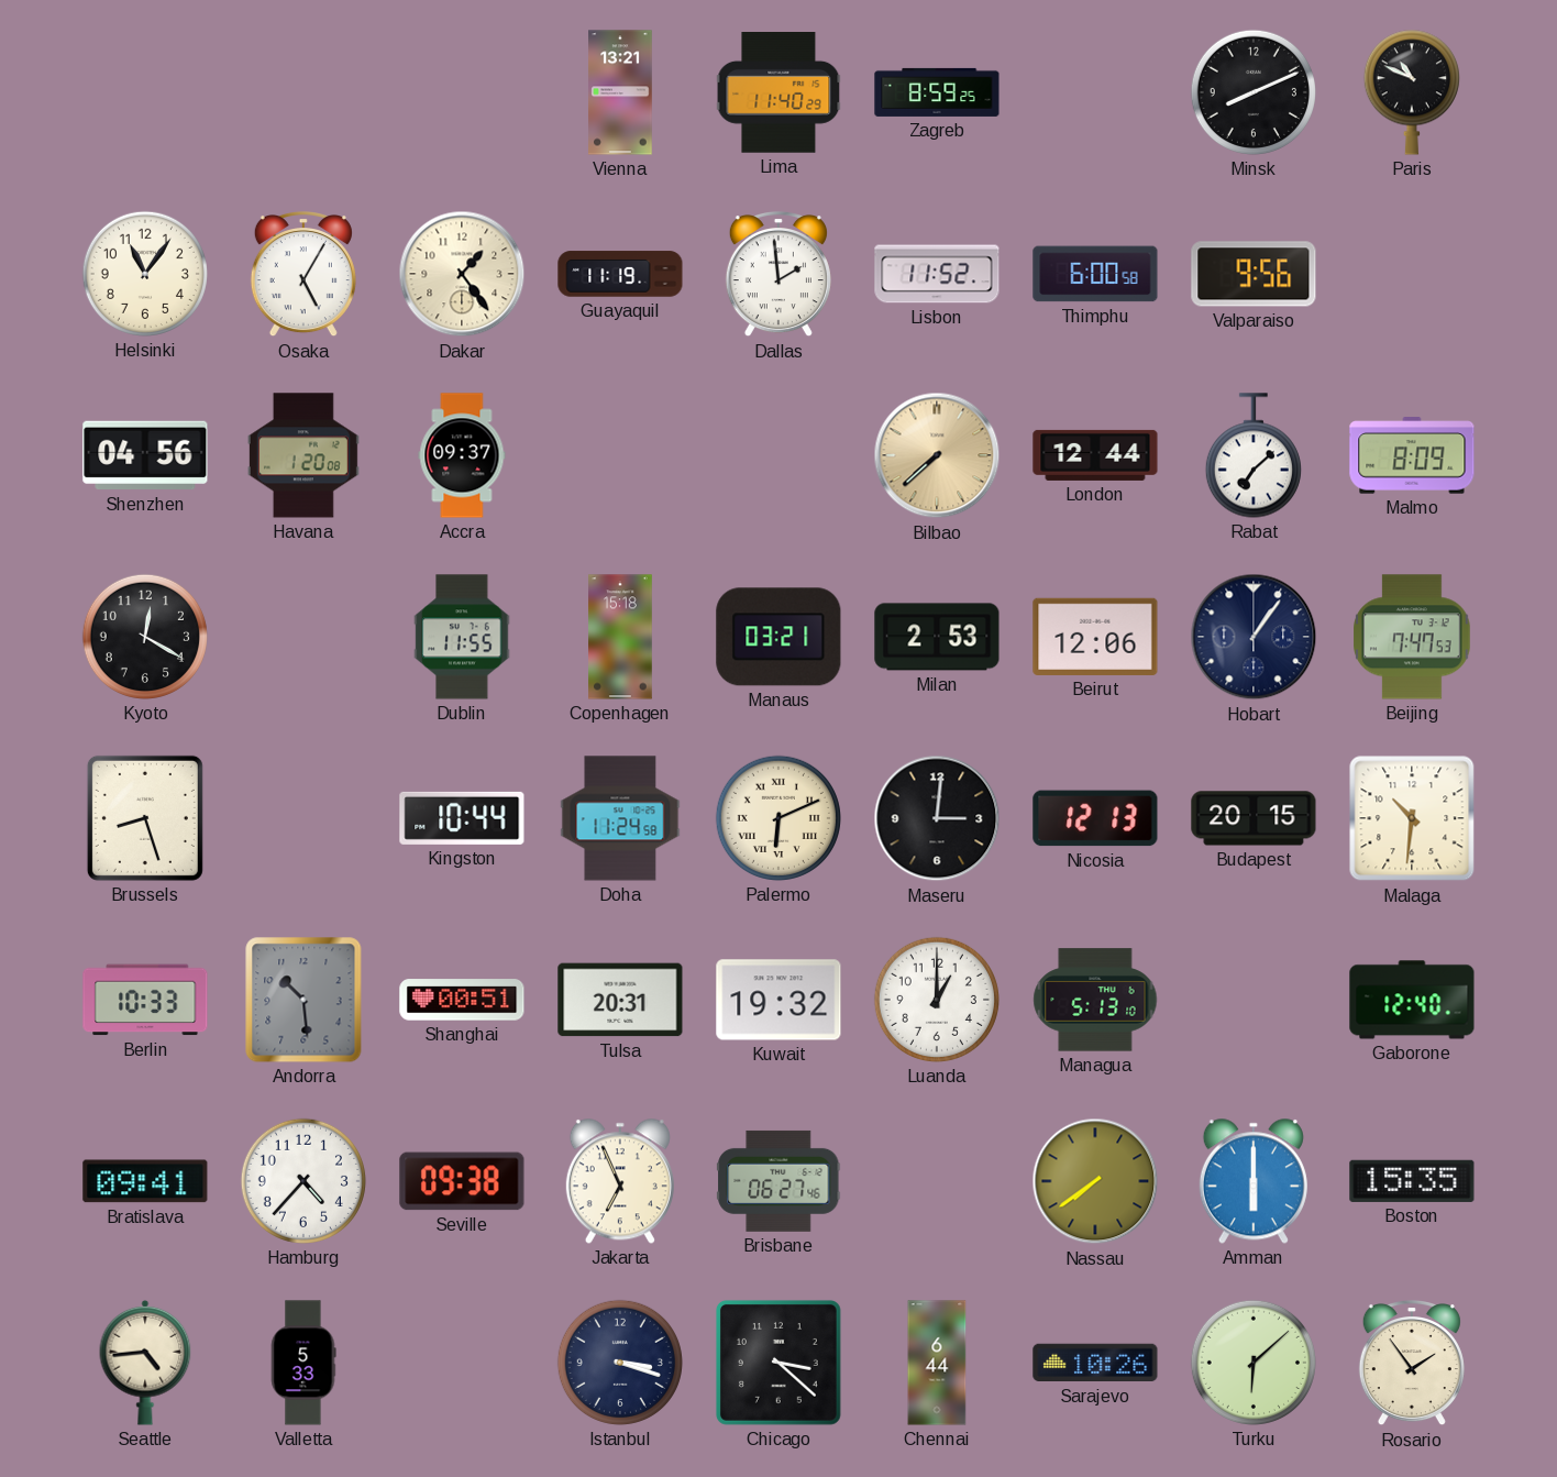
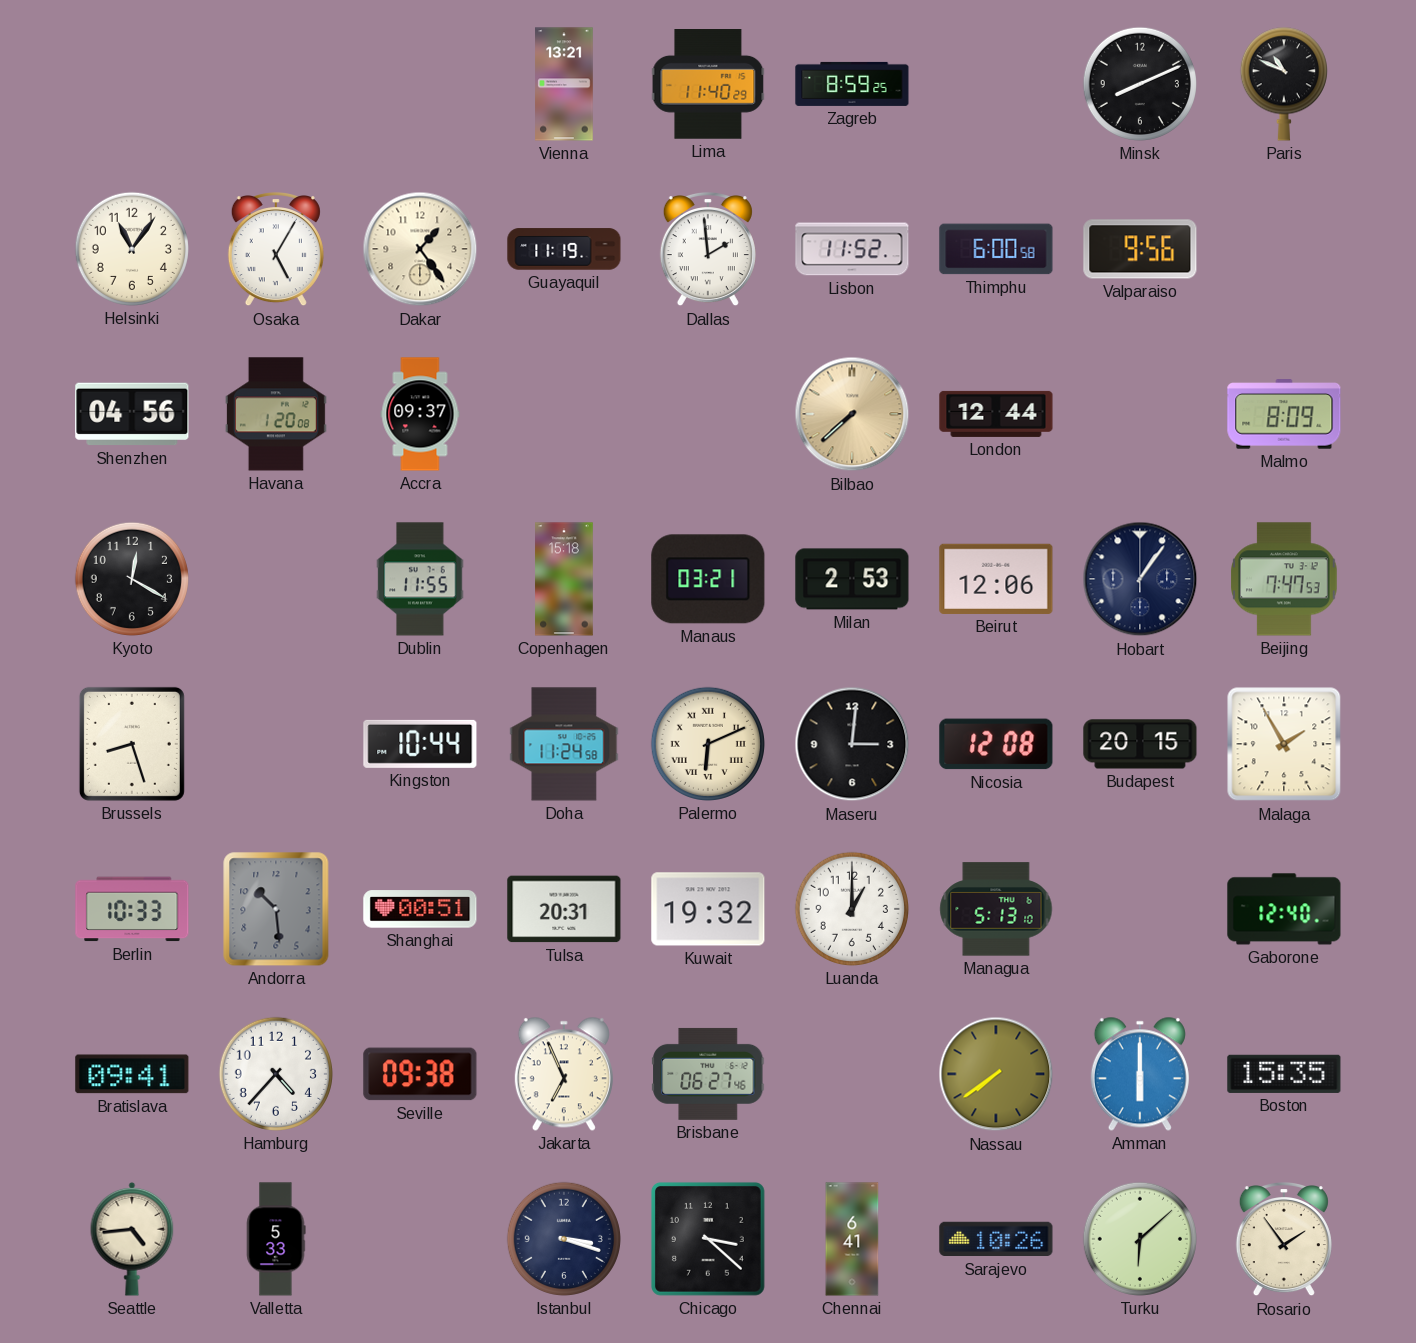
Rabat: 7:08 -> none
Nicosia: 12:13 -> 12:08
Malaga: 10:31 -> 1:55
Chennai: 6:44 -> 6:41
